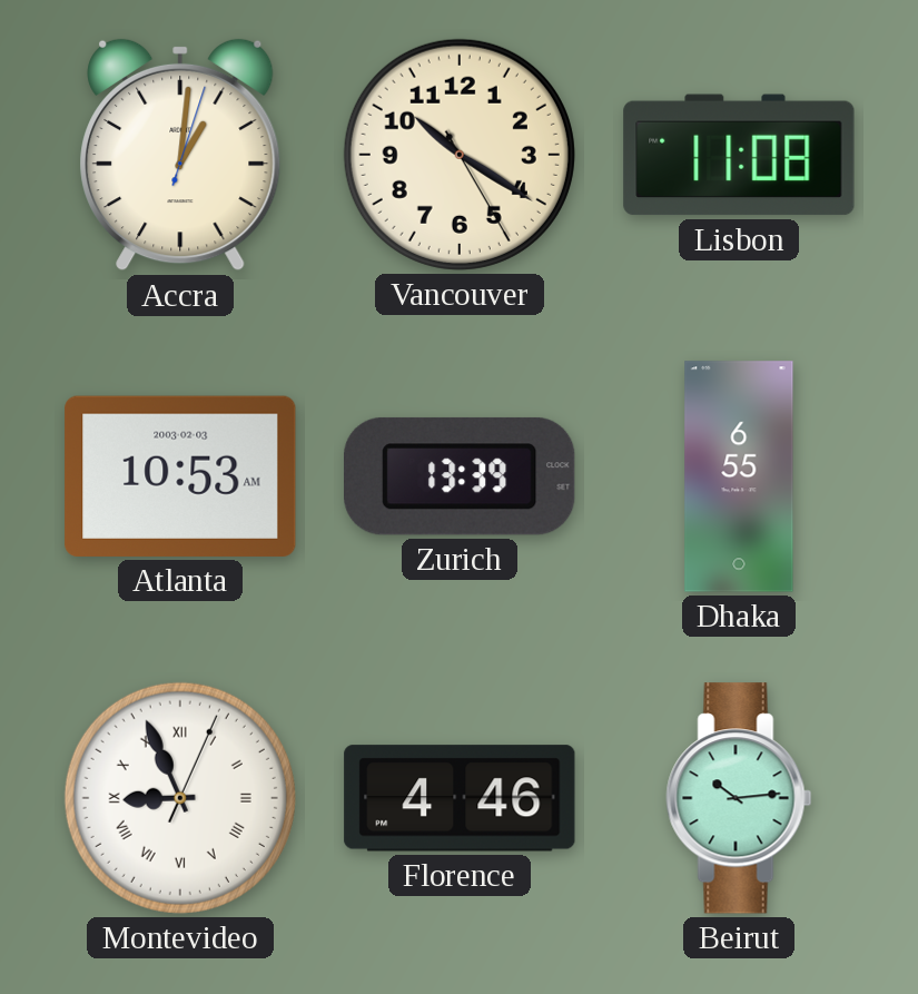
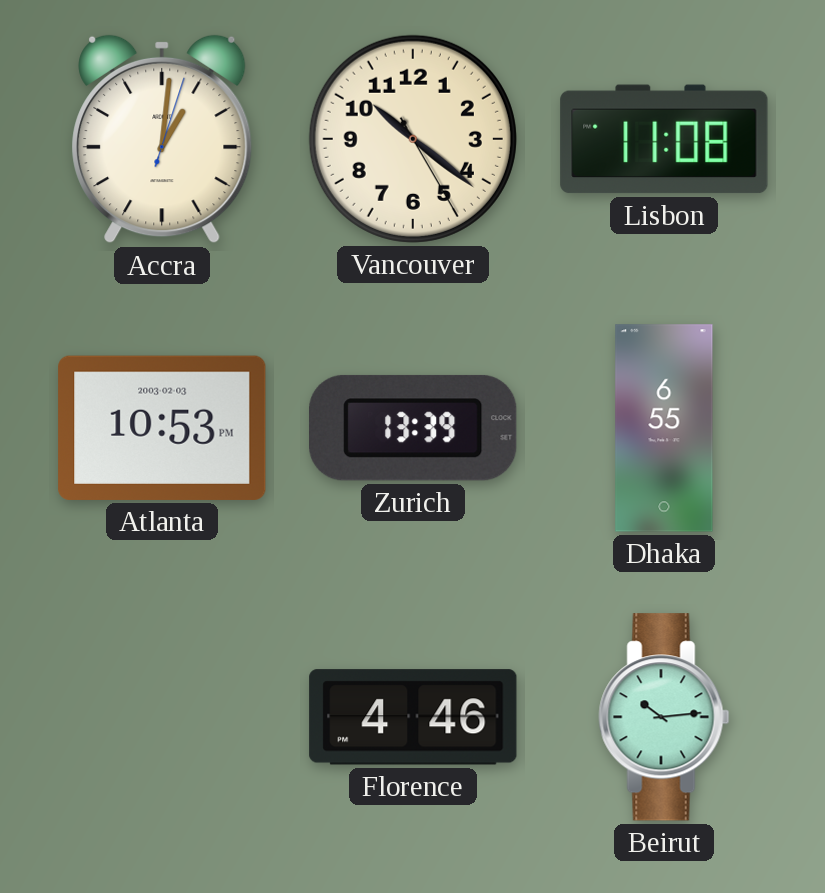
Vancouver: 10:20 -> 10:21
Atlanta: 10:53 AM -> 10:53 PM
Montevideo: 8:56 -> none
